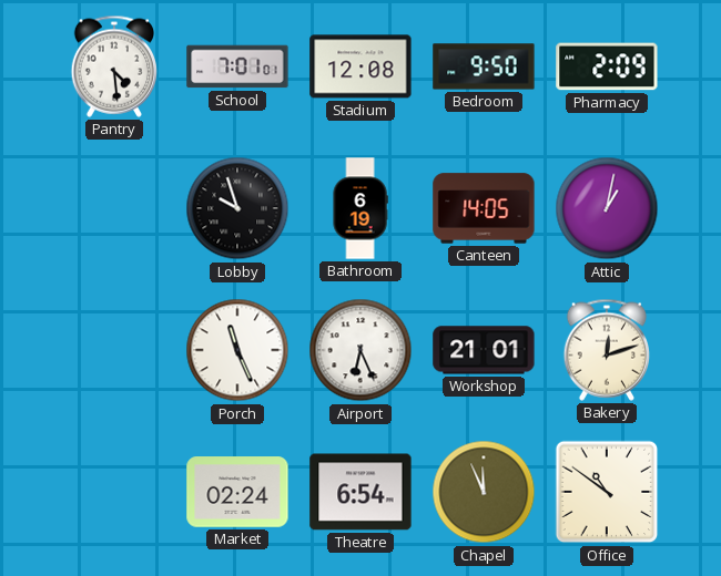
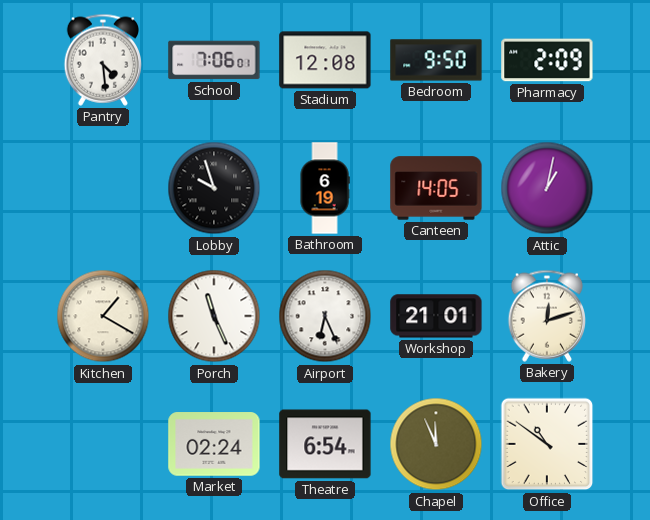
School: 7:01 -> 7:06
Kitchen: none -> 1:20
